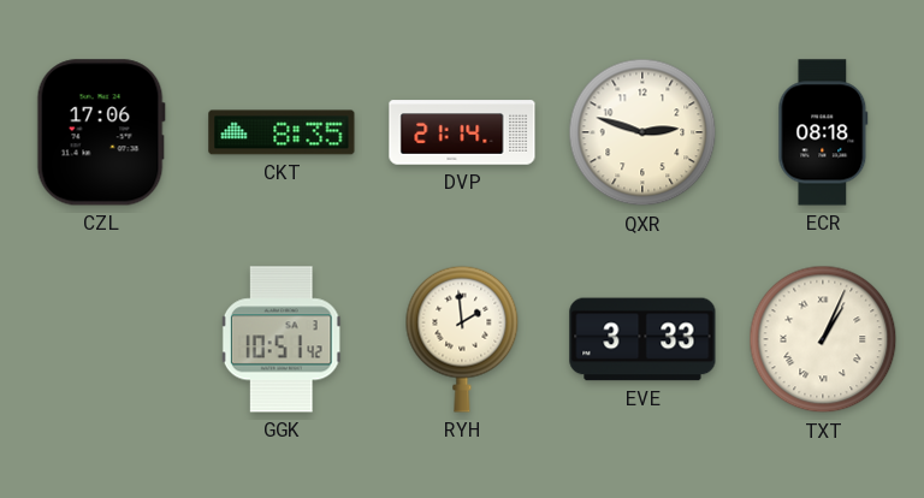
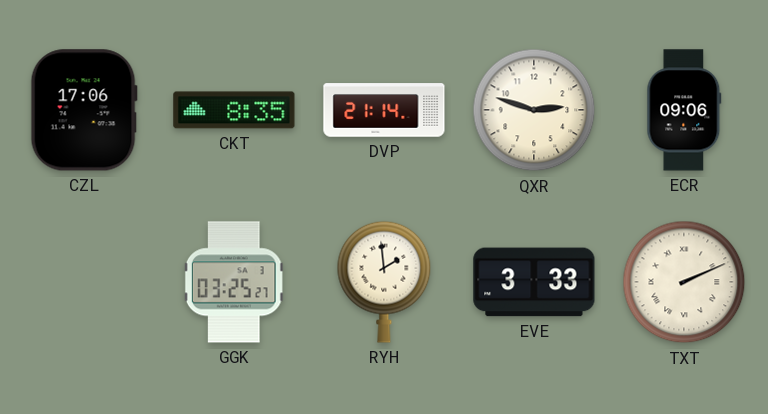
ECR: 08:18 -> 09:06
GGK: 10:51 -> 03:25
TXT: 1:04 -> 2:11
